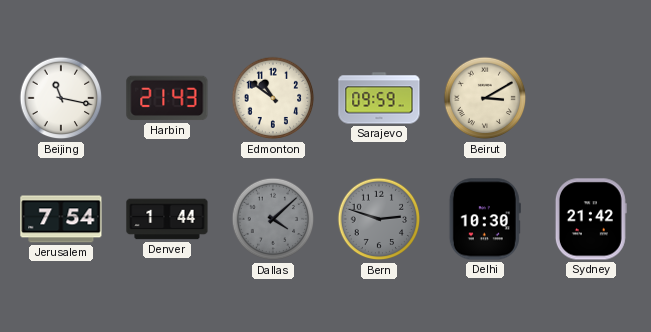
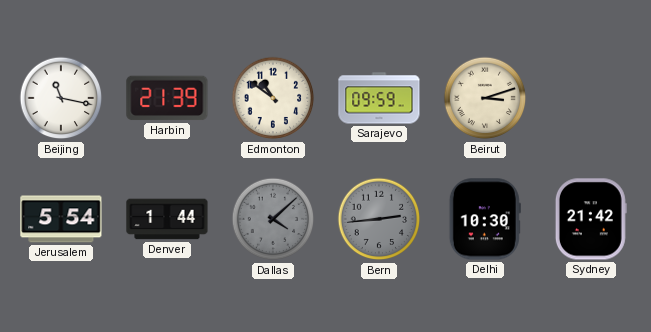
Harbin: 21:43 -> 21:39
Beirut: 3:10 -> 3:12
Jerusalem: 7:54 -> 5:54
Bern: 2:48 -> 2:44
